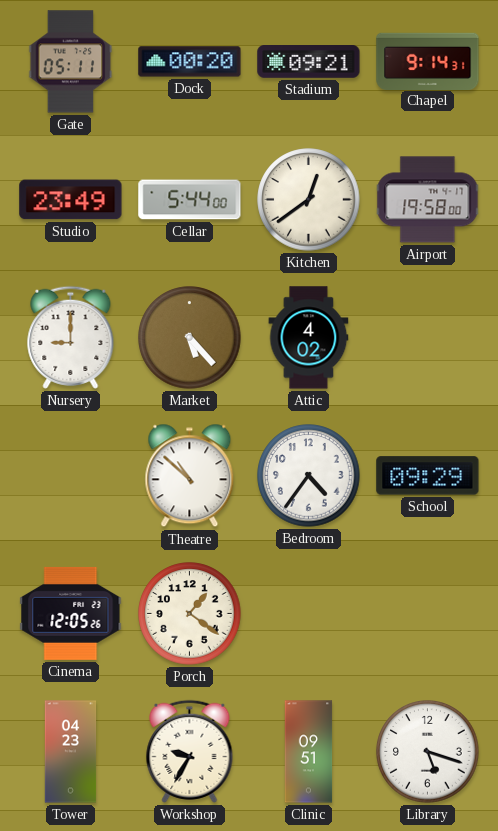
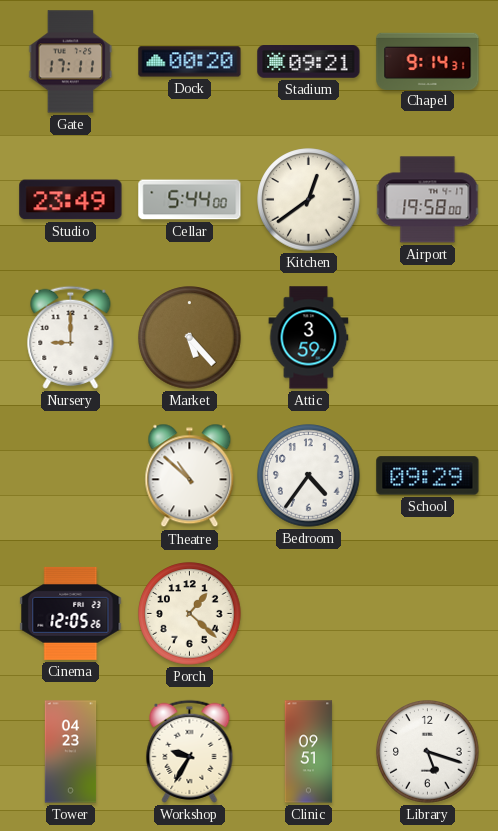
Gate: 05:11 -> 17:11
Attic: 4:02 -> 3:59
Porch: 1:21 -> 1:22
